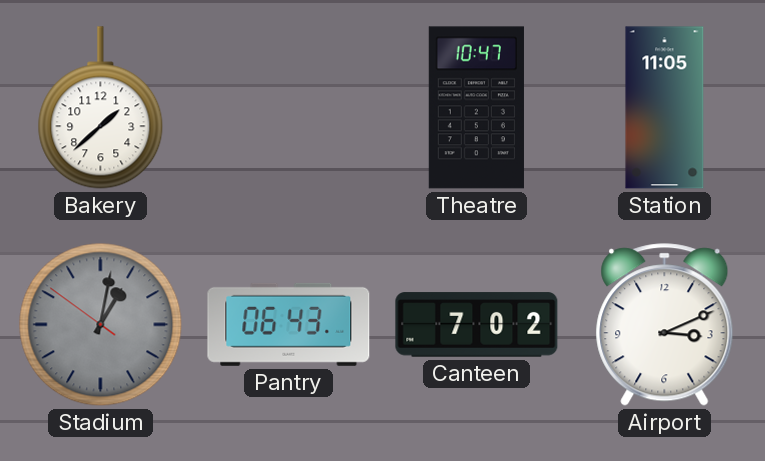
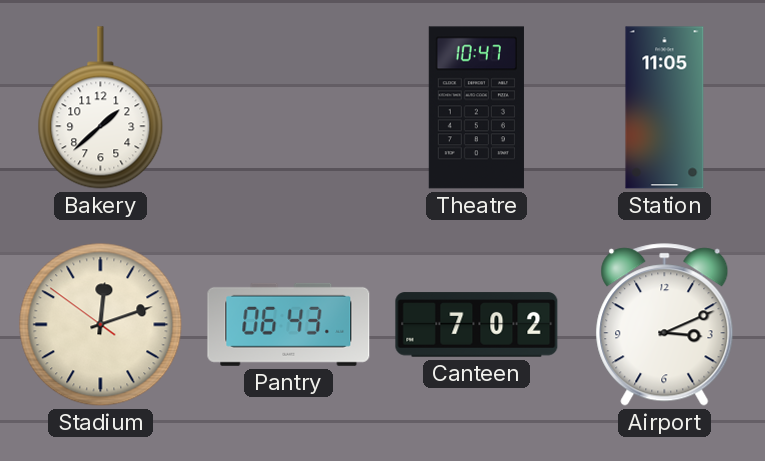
Stadium: 1:01 -> 12:11
Stadium dial: grey -> cream
